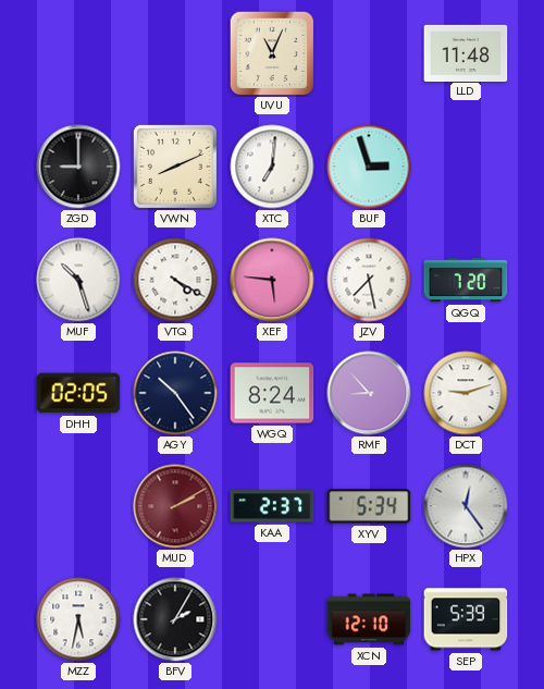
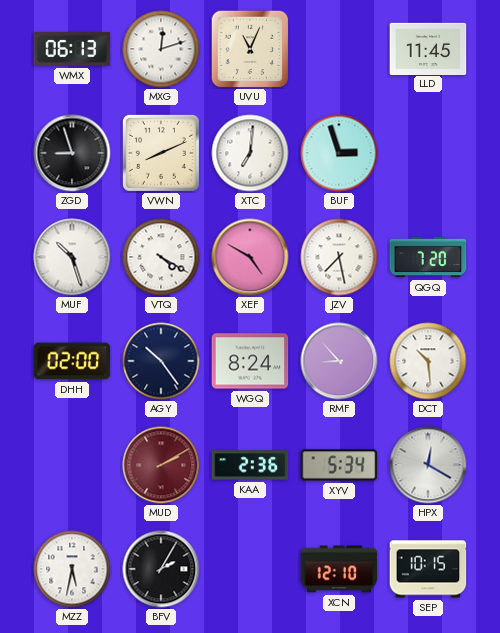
WMX: none -> 06:13
MXG: none -> 12:12
LLD: 11:48 -> 11:45
ZGD: 9:00 -> 8:57
XEF: 5:46 -> 4:50
DHH: 02:05 -> 02:00
DCT: 9:12 -> 10:29
KAA: 2:37 -> 2:36
HPX: 12:24 -> 12:20
SEP: 5:39 -> 10:15
